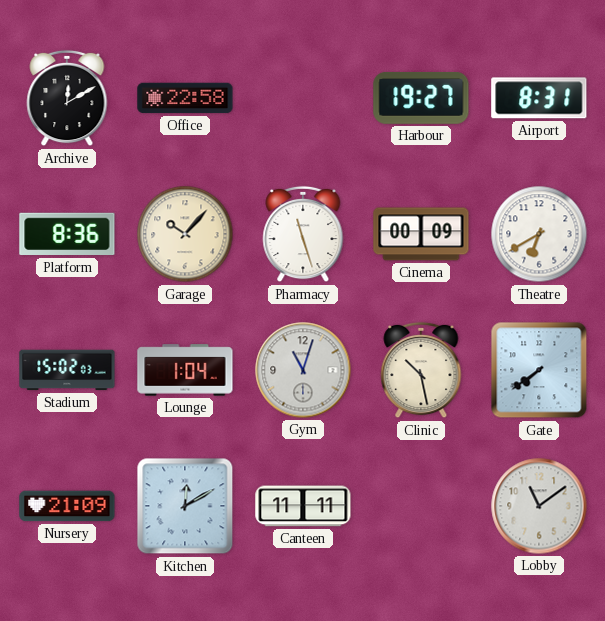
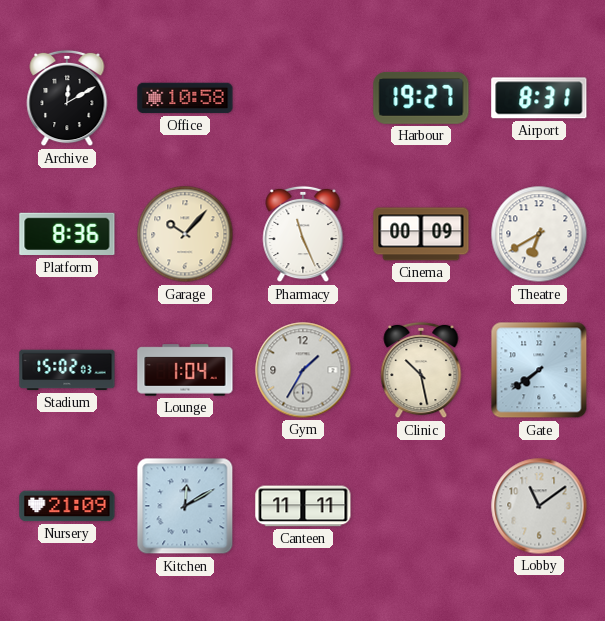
Office: 22:58 -> 10:58
Pharmacy: 11:27 -> 11:26
Gym: 11:03 -> 1:35
